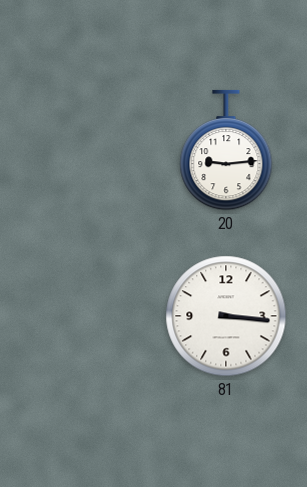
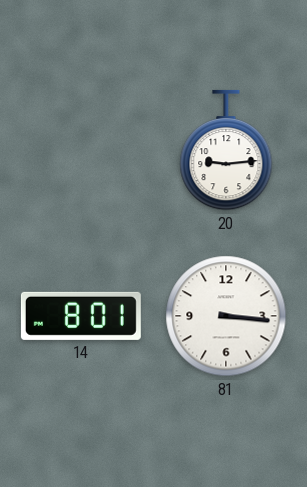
14: none -> 8:01
